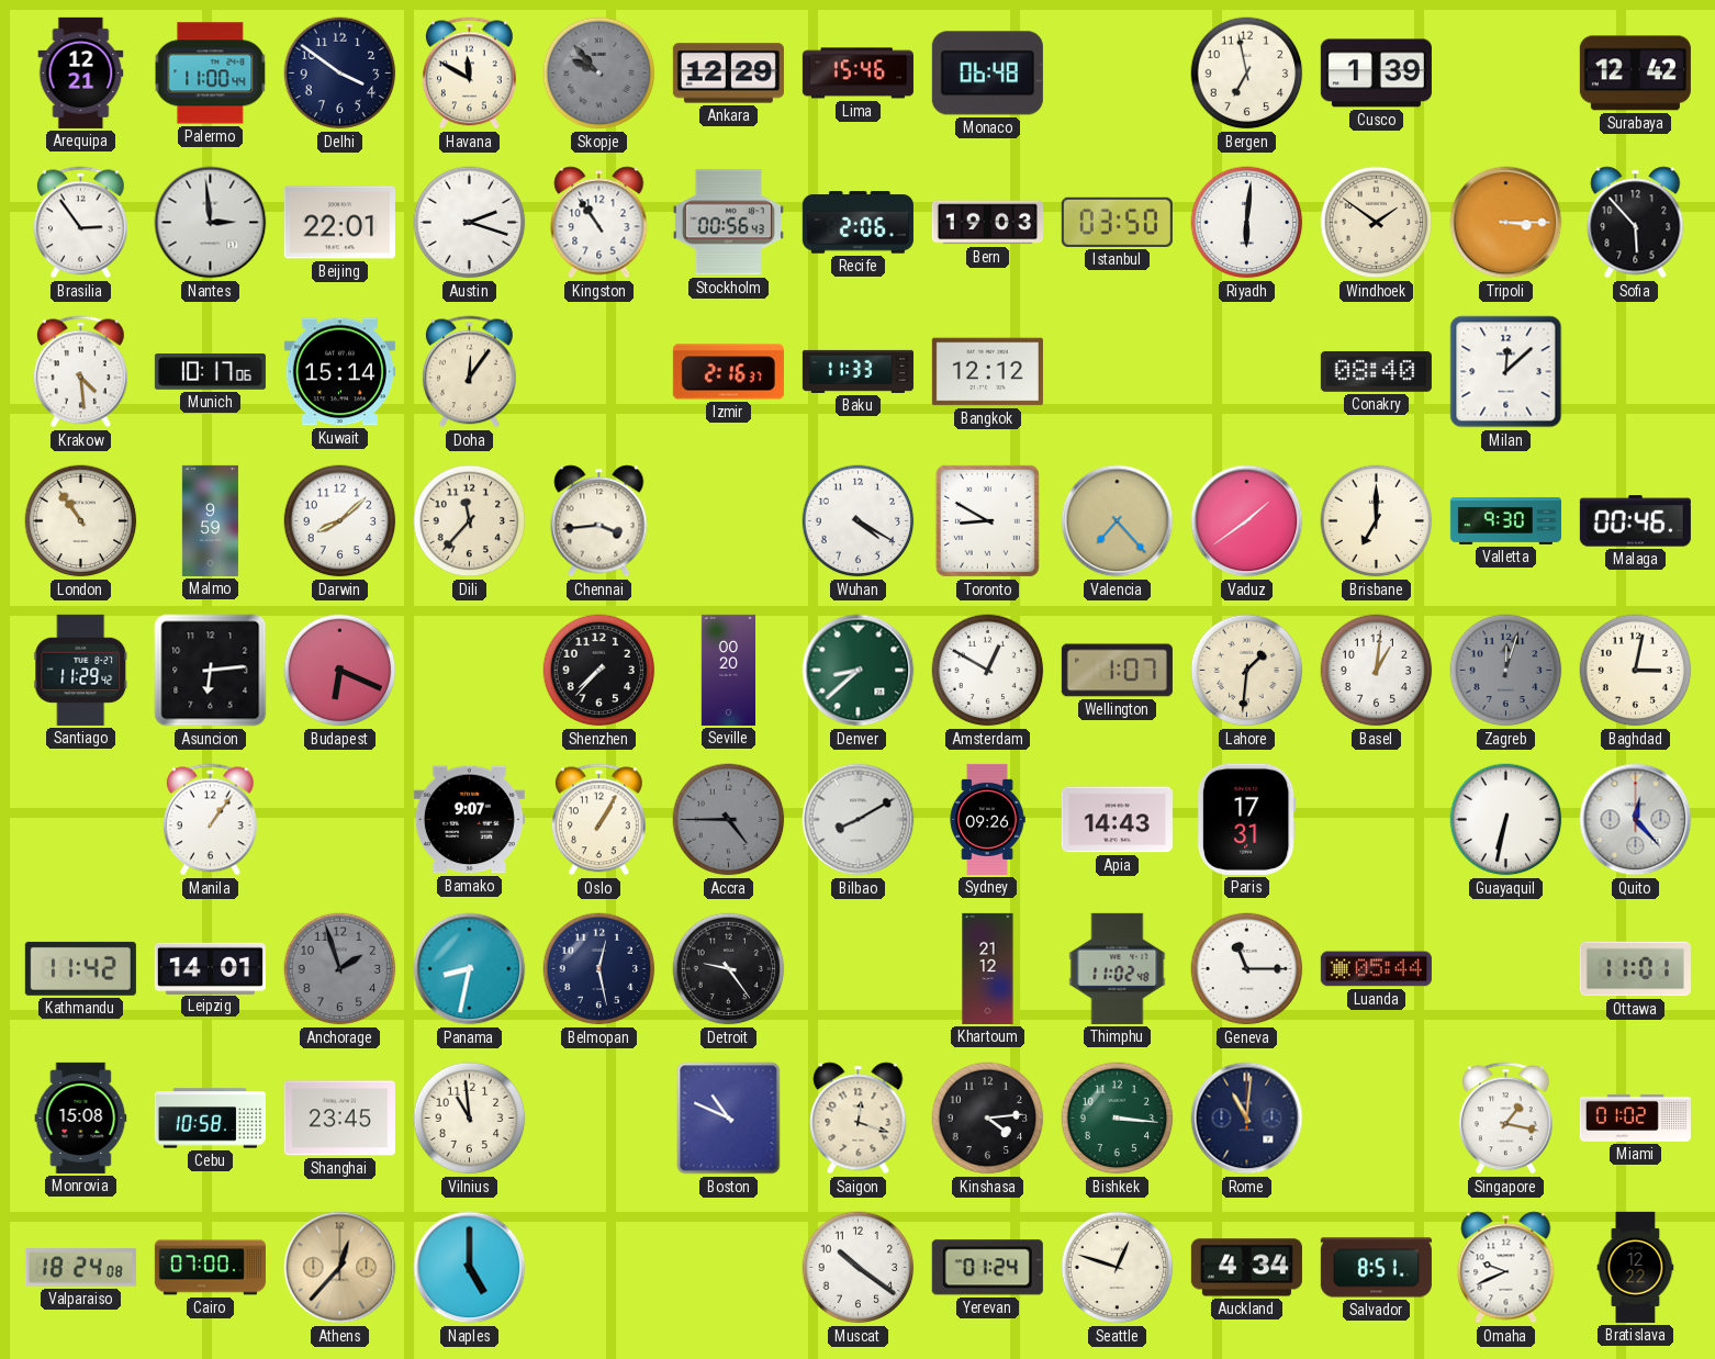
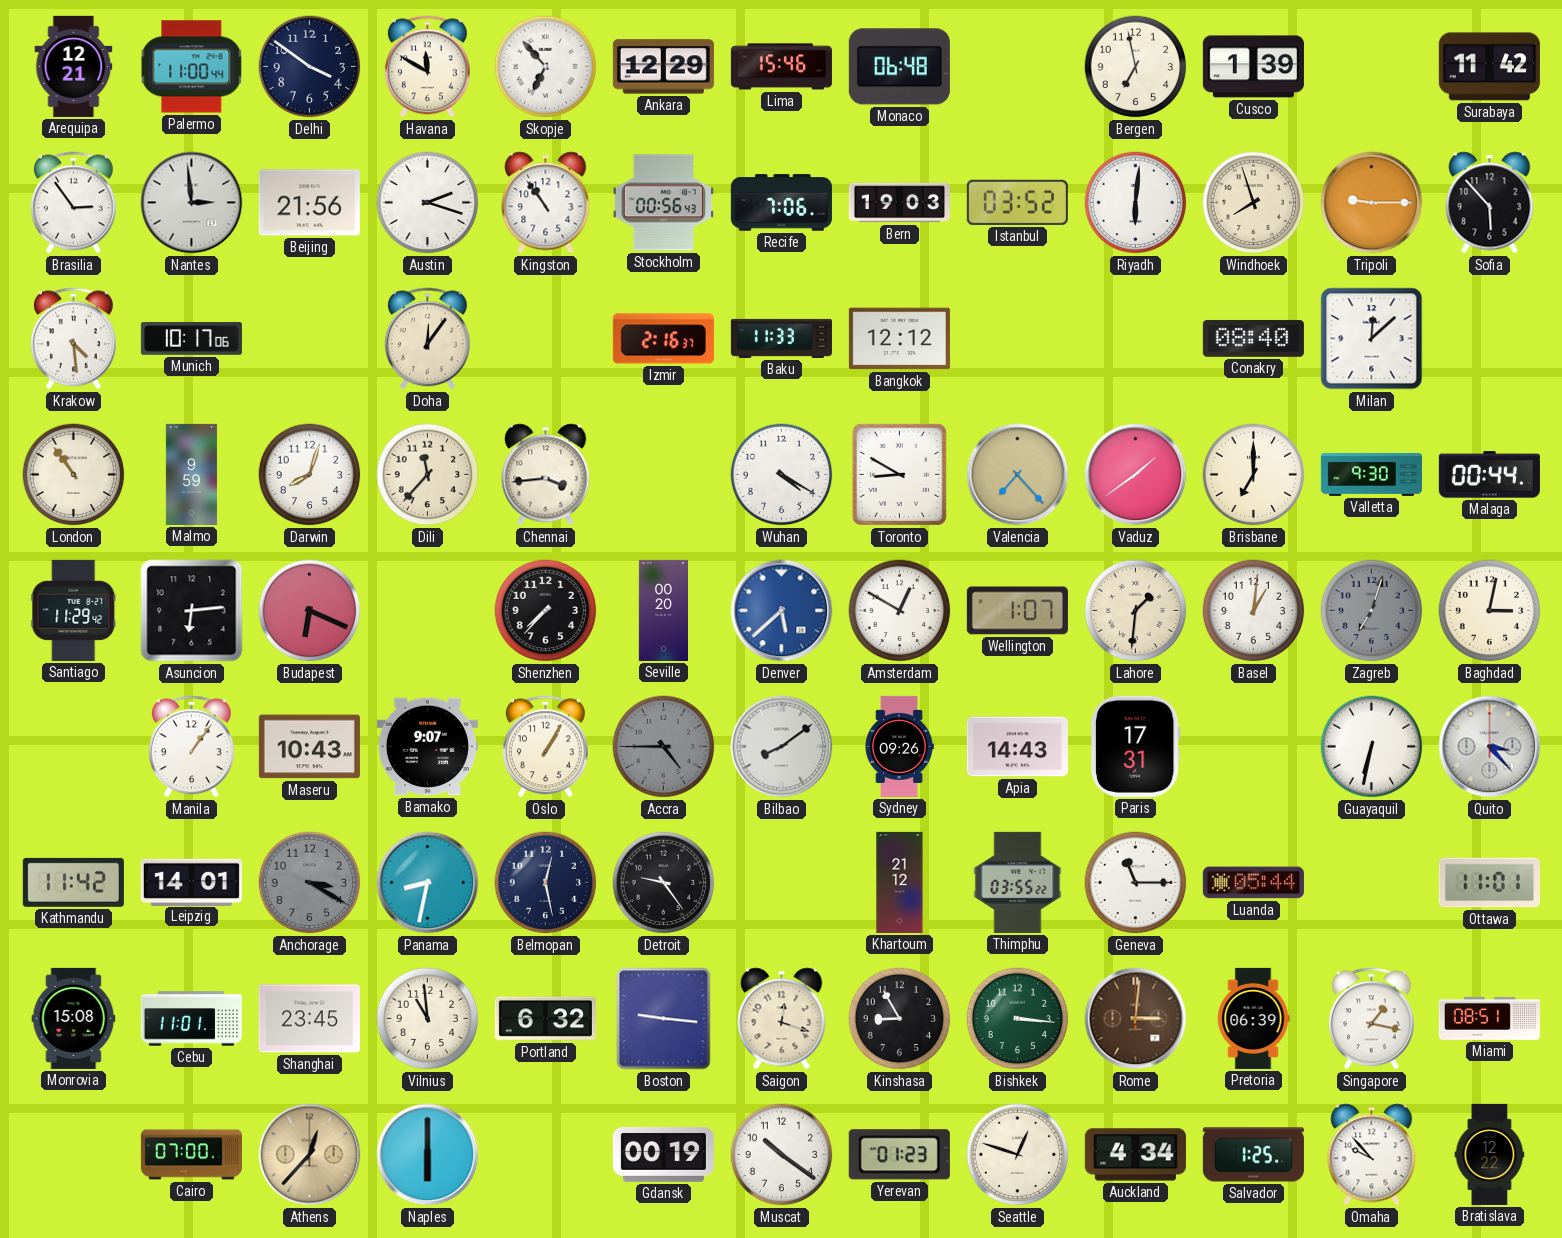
Skopje: 9:53 -> 6:53
Skopje dial: grey -> white
Surabaya: 12:42 -> 11:42
Beijing: 22:01 -> 21:56
Recife: 2:06 -> 7:06
Istanbul: 03:50 -> 03:52
Windhoek: 1:51 -> 7:57
Tripoli: 3:15 -> 9:15
Kuwait: 15:14 -> none
Darwin: 8:08 -> 8:03
Malaga: 00:46 -> 00:44
Denver: 8:38 -> 5:38
Denver dial: green -> blue
Zagreb: 12:03 -> 7:03
Maseru: none -> 10:43
Bilbao: 8:10 -> 8:09
Quito: 12:23 -> 3:23
Anchorage: 1:57 -> 3:20
Thimphu: 11:02 -> 03:55
Cebu: 10:58 -> 11:01
Portland: none -> 6:32
Boston: 10:49 -> 9:16
Kinshasa: 4:14 -> 8:55
Rome: 11:01 -> 3:01
Rome dial: navy -> brown
Pretoria: none -> 06:39
Miami: 01:02 -> 08:51
Valparaiso: 18:24 -> none
Naples: 5:00 -> 6:00
Gdansk: none -> 00:19
Yerevan: 01:24 -> 01:23
Salvador: 8:51 -> 1:25
Omaha: 9:41 -> 9:53
